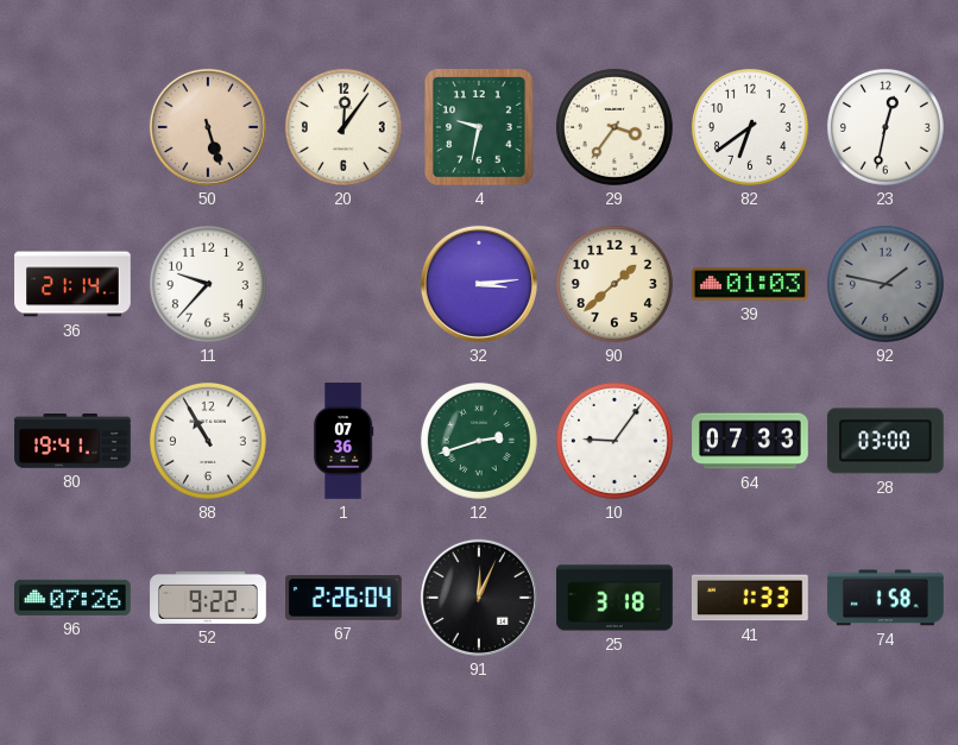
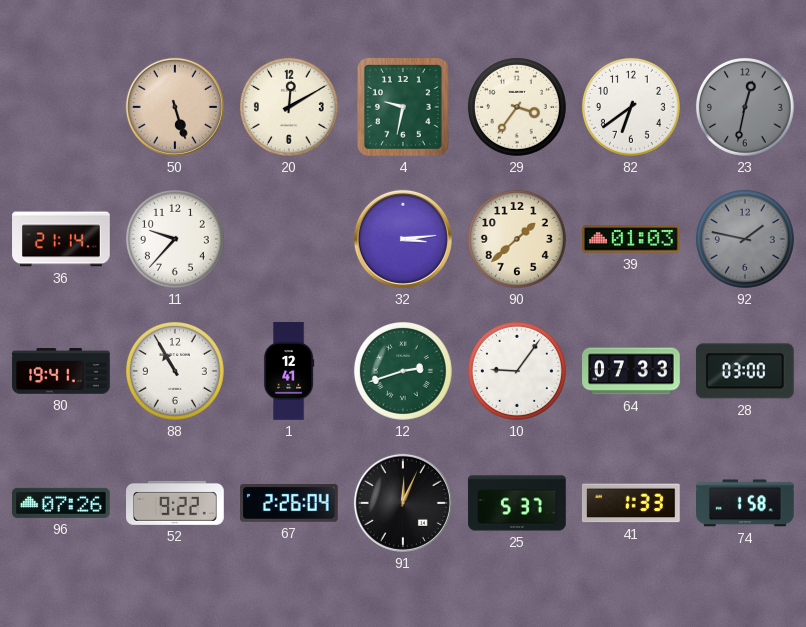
20: 12:06 -> 12:10
23 dial: white -> grey
1: 07:36 -> 12:41
25: 3:18 -> 5:37
